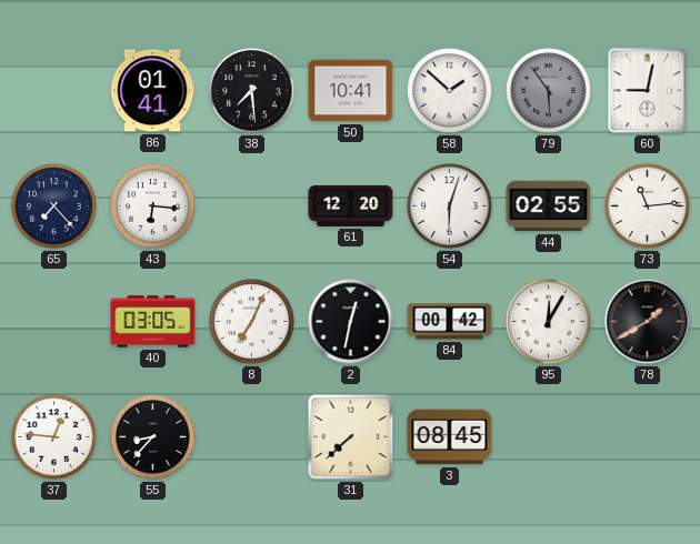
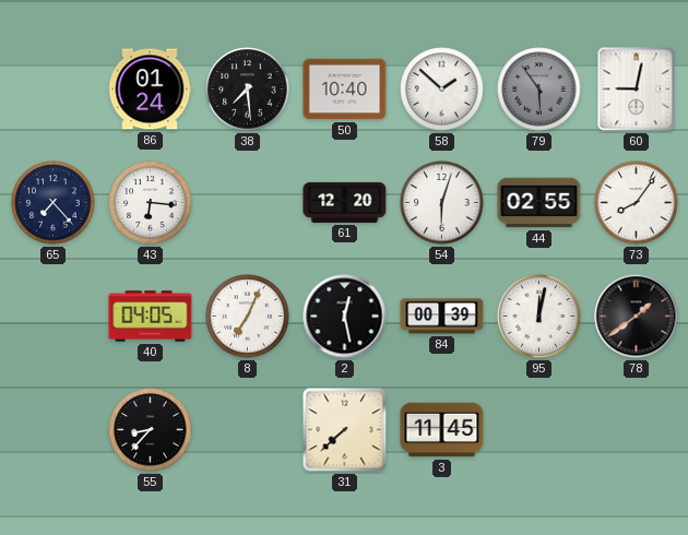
86: 01:41 -> 01:24
50: 10:41 -> 10:40
73: 11:14 -> 8:06
40: 03:05 -> 04:05
2: 12:32 -> 12:28
84: 00:42 -> 00:39
95: 12:05 -> 12:02
78: 1:40 -> 1:39
37: 12:46 -> none
3: 08:45 -> 11:45
